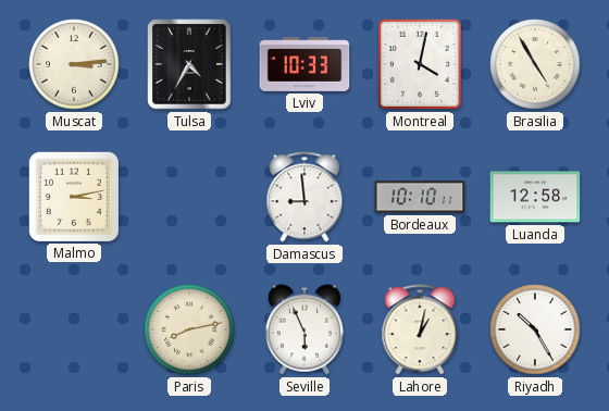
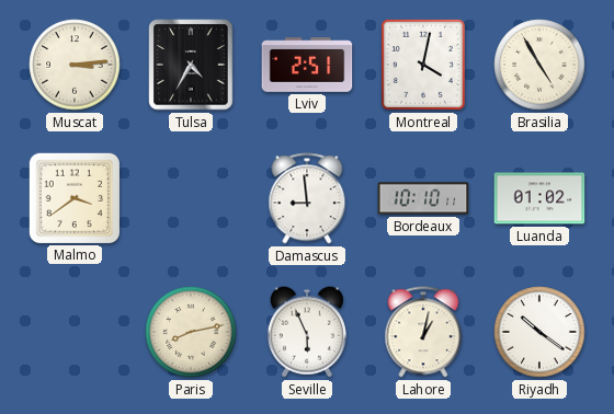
Lviv: 10:33 -> 2:51
Malmo: 3:13 -> 3:39
Luanda: 12:58 -> 01:02
Riyadh: 10:25 -> 10:21
